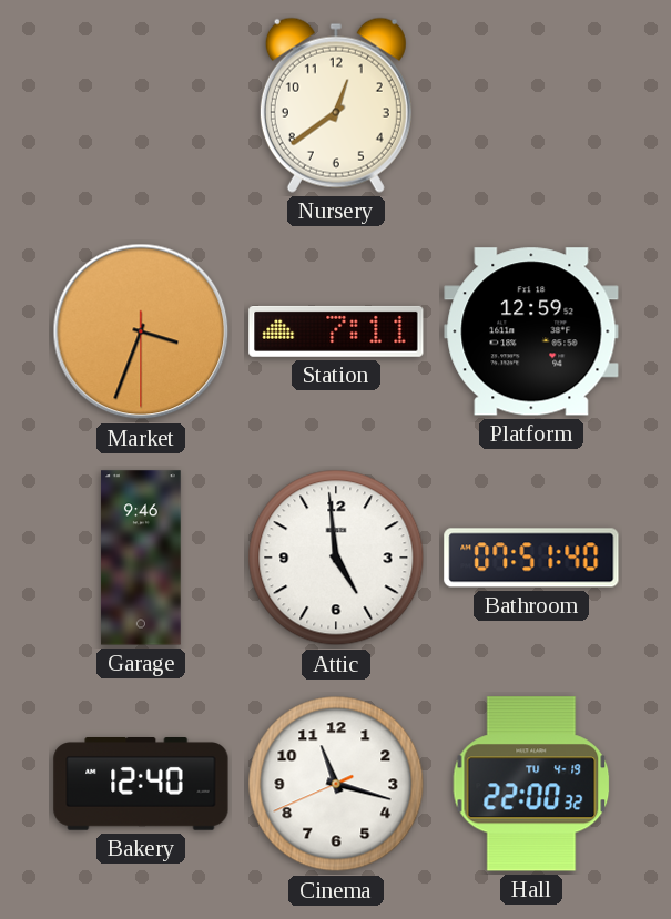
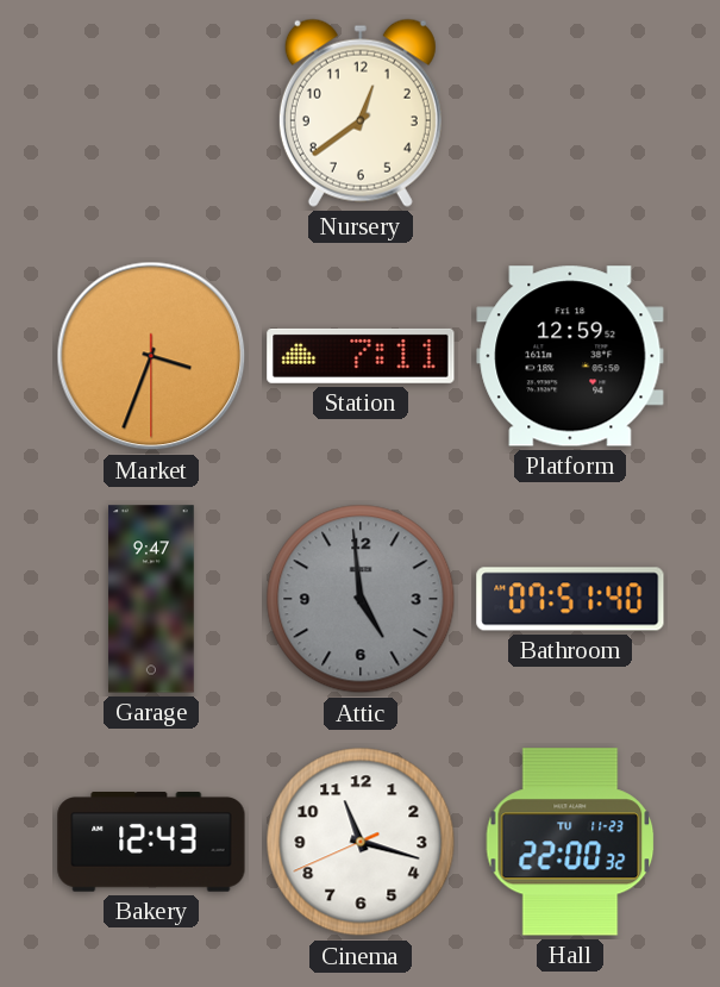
Garage: 9:46 -> 9:47
Attic dial: white -> grey
Bakery: 12:40 -> 12:43
Hall date: TU 4-19 -> TU 11-23
